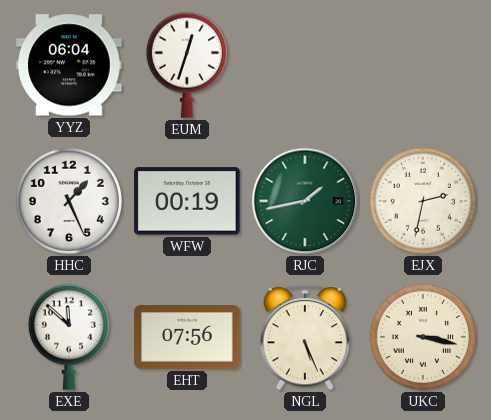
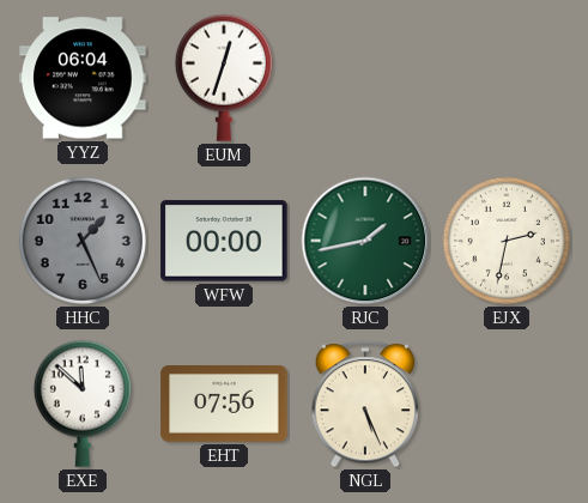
HHC dial: white -> grey
WFW: 00:19 -> 00:00
UKC: 3:17 -> none
